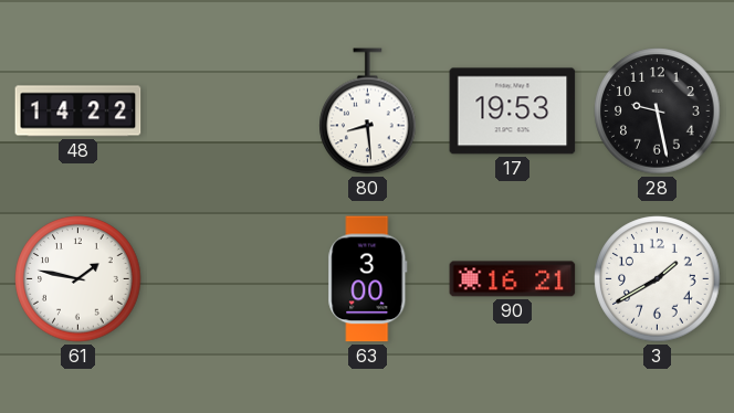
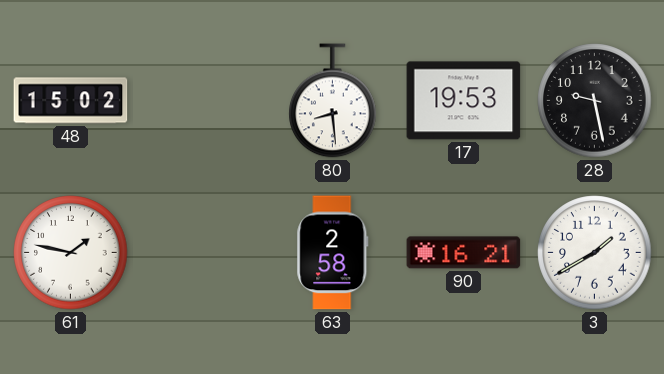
48: 14:22 -> 15:02
63: 3:00 -> 2:58
